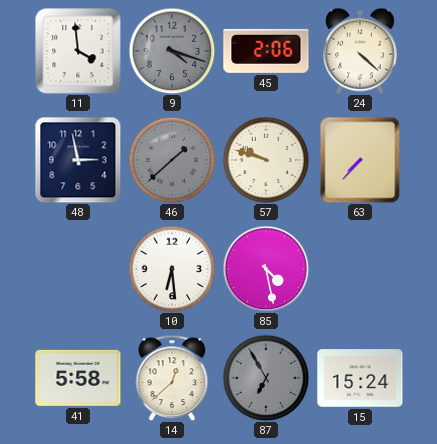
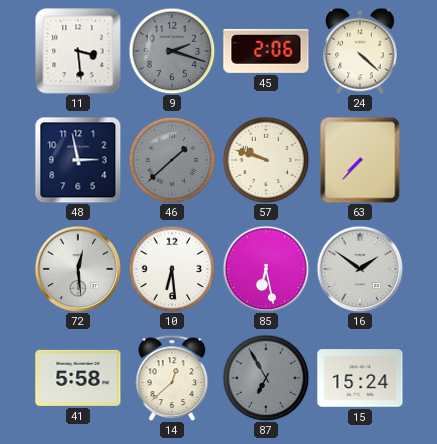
11: 3:59 -> 3:29
9: 4:18 -> 2:18
72: none -> 12:29
85: 4:28 -> 6:28
16: none -> 1:51
